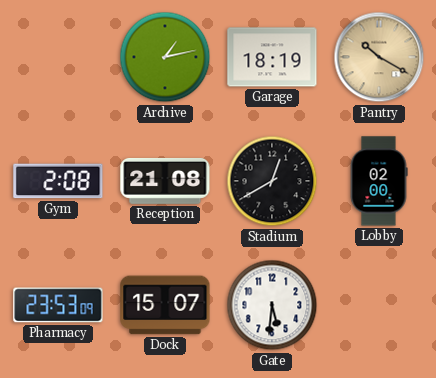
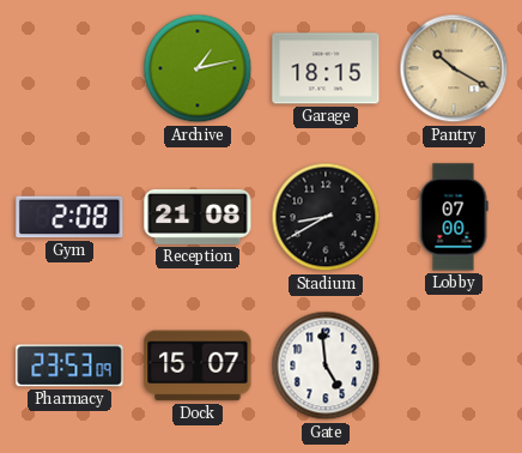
Garage: 18:19 -> 18:15
Stadium: 12:40 -> 8:40
Lobby: 02:00 -> 07:00
Gate: 5:31 -> 4:59
